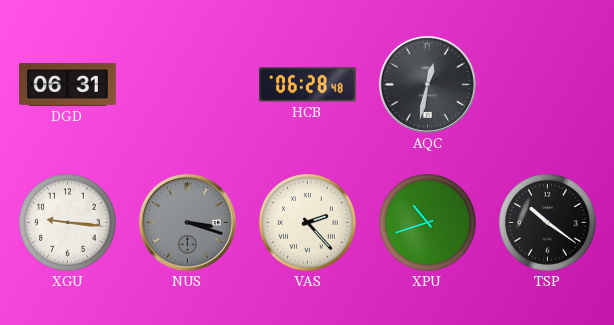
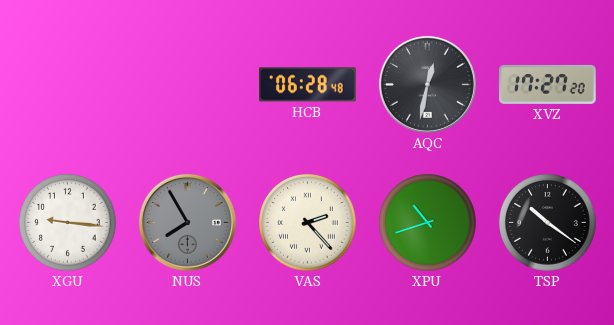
DGD: 06:31 -> none
XVZ: none -> 17:27
NUS: 3:18 -> 7:55
